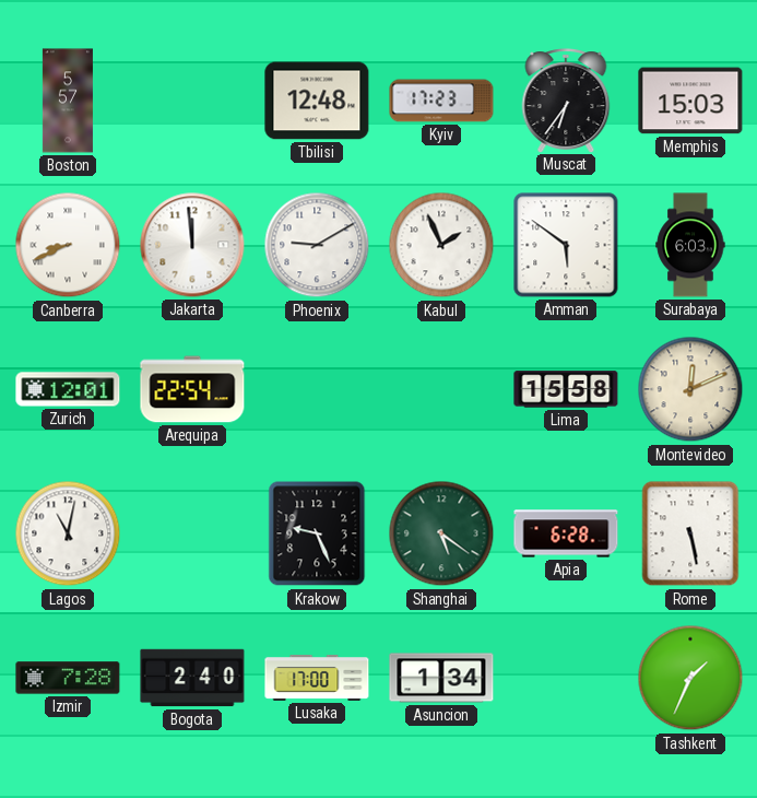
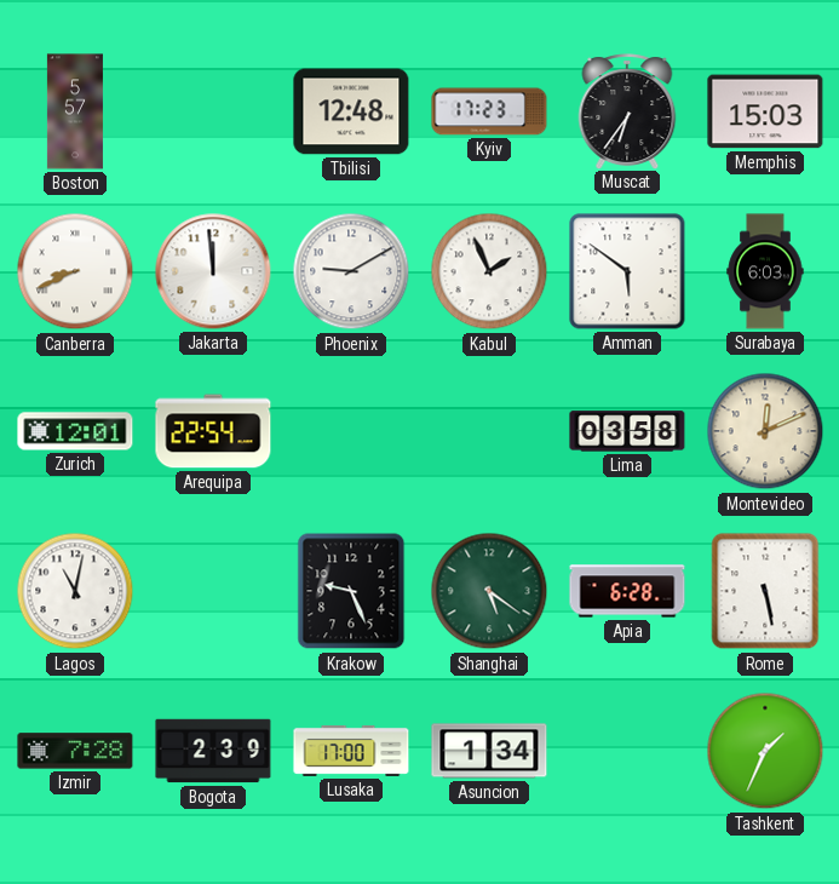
Lima: 15:58 -> 03:58
Bogota: 2:40 -> 2:39
